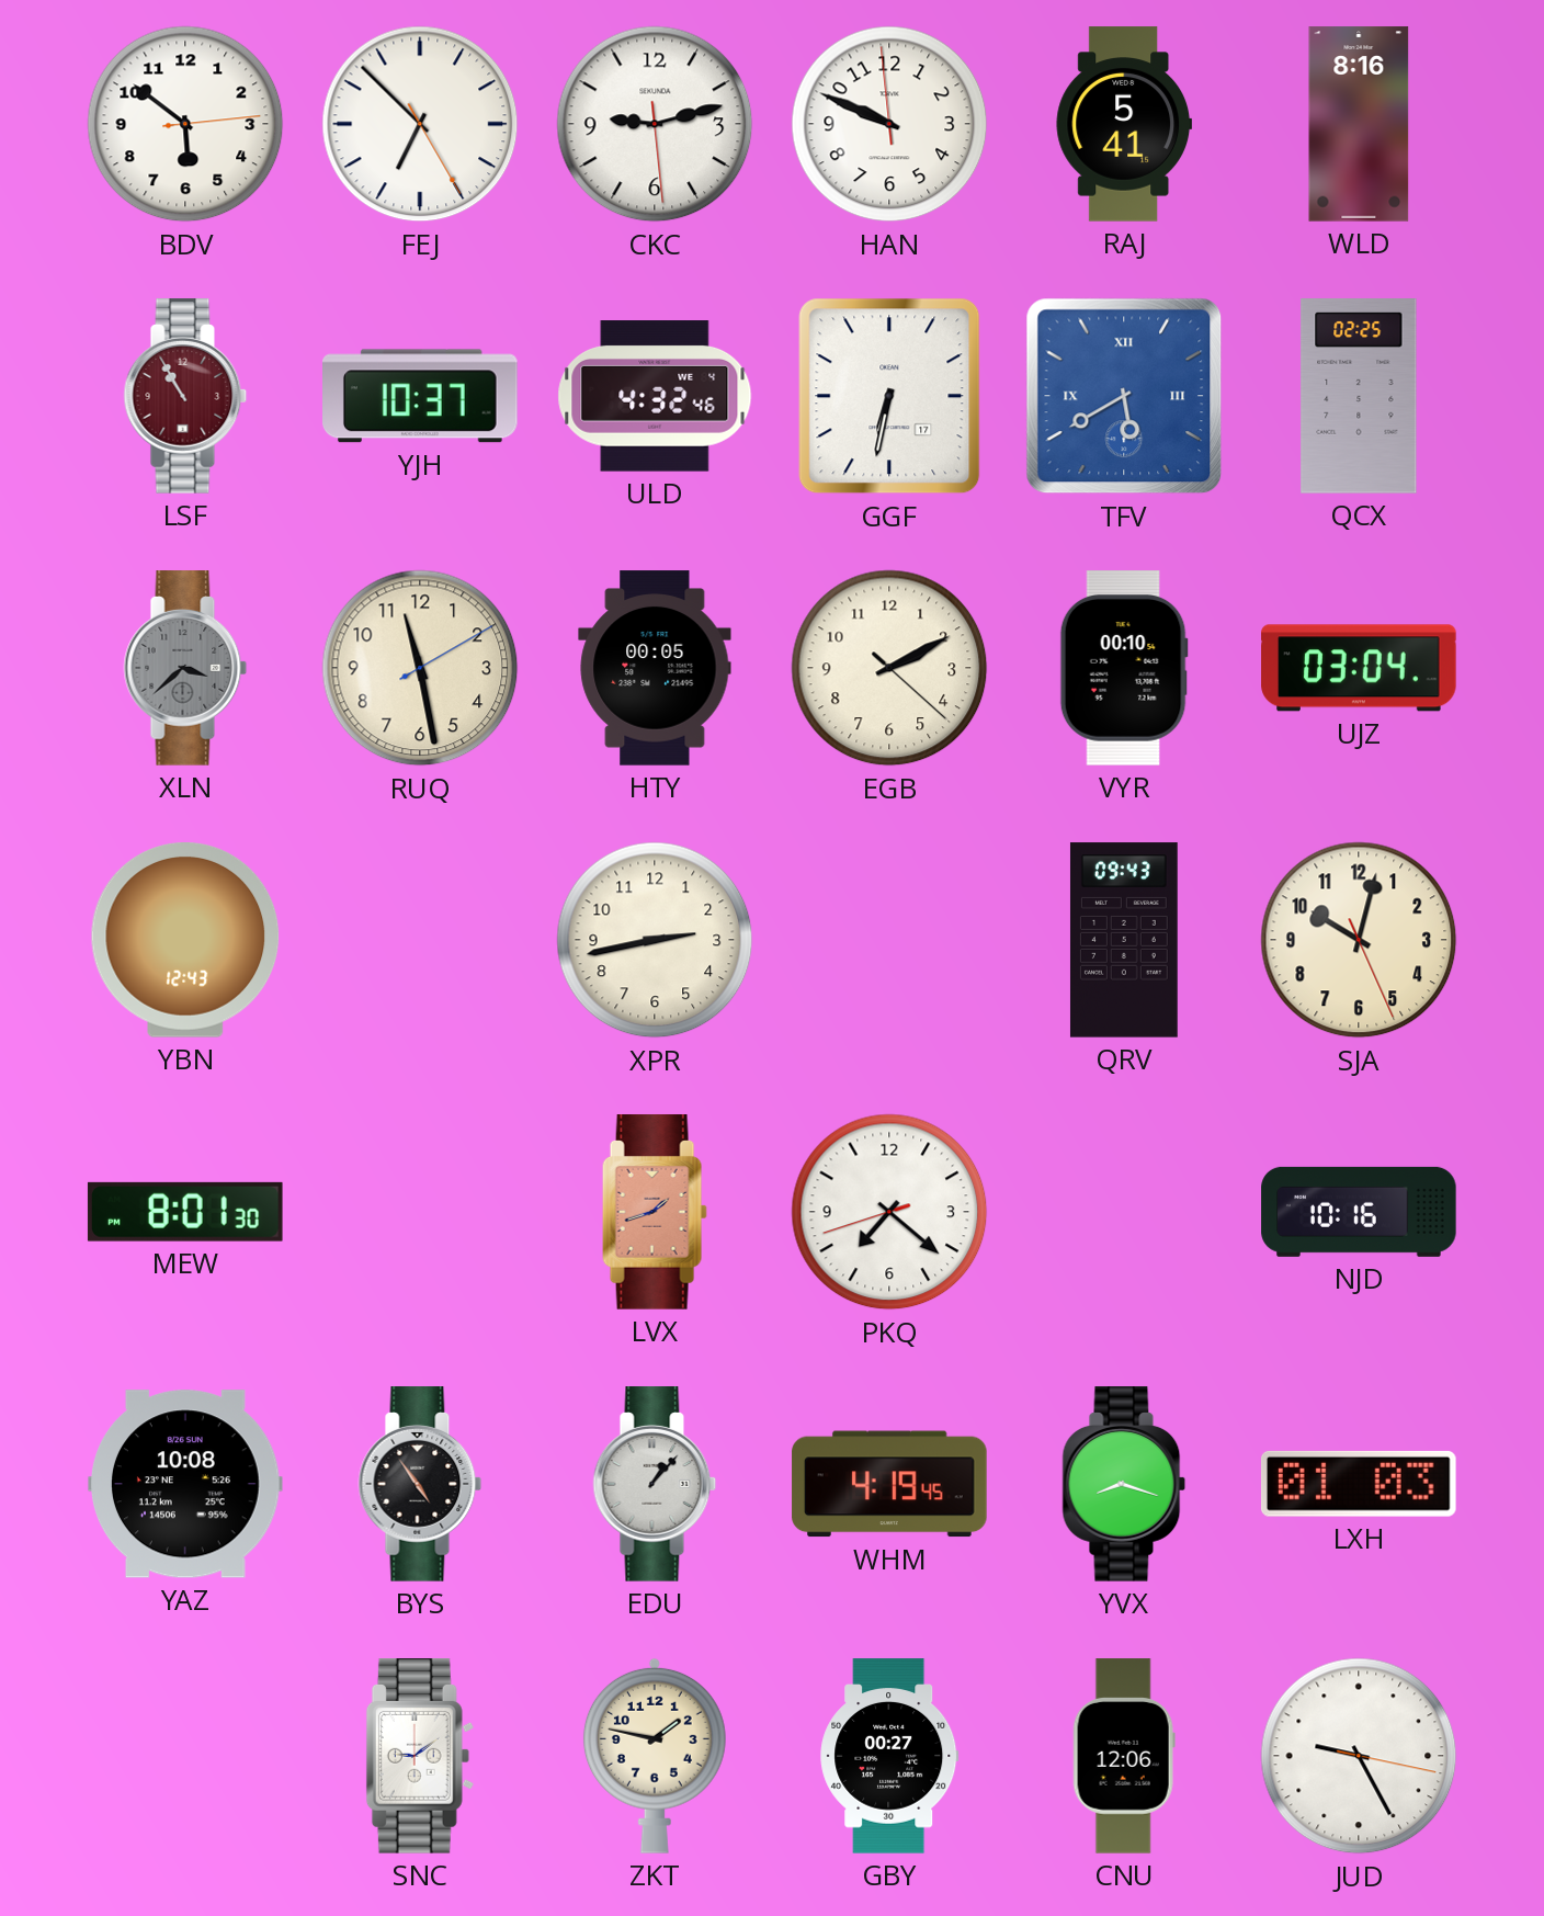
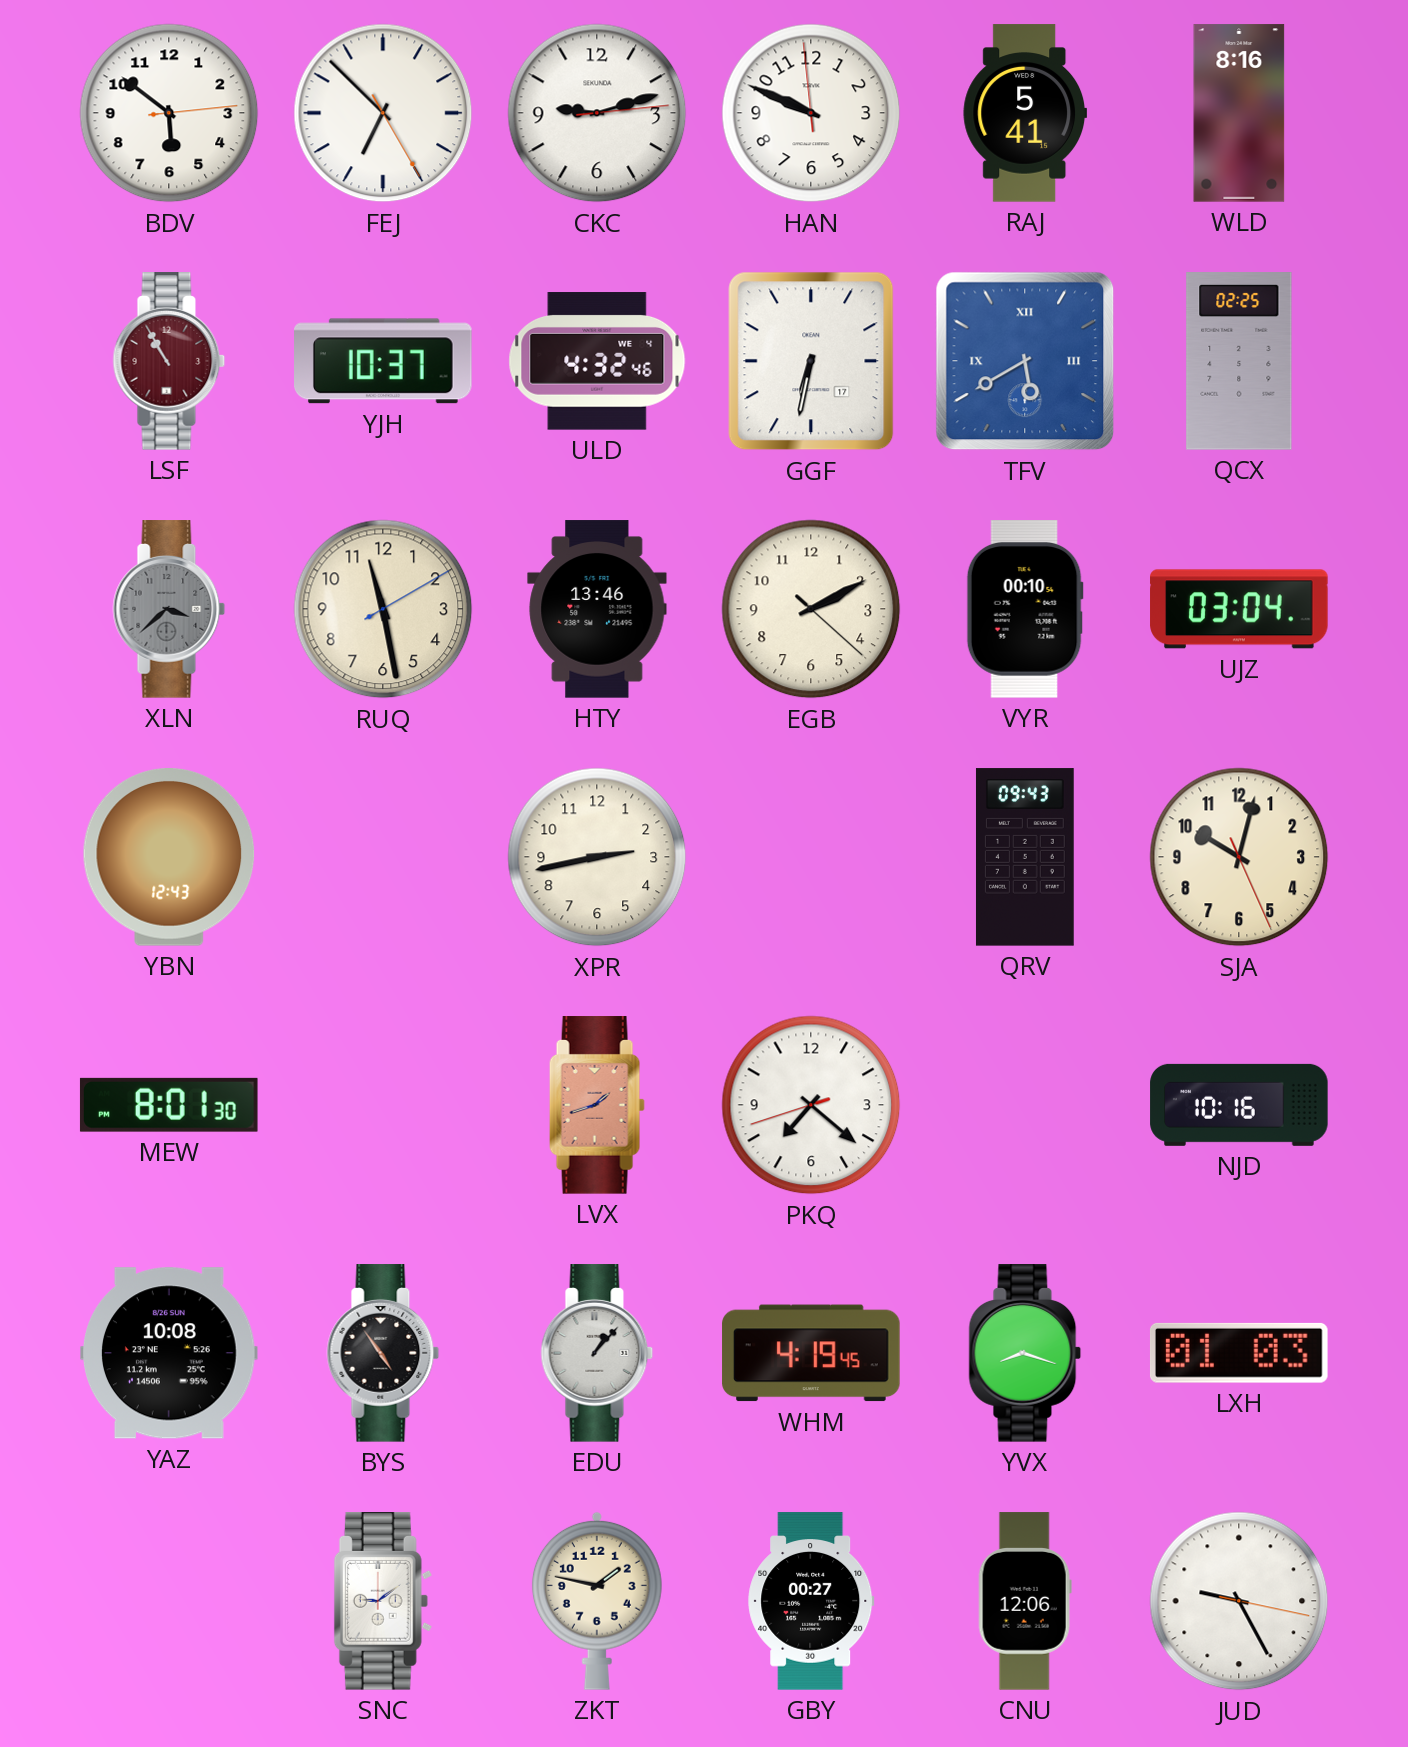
CKC: 9:12:29 -> 9:12:14
HTY: 00:05 -> 13:46
